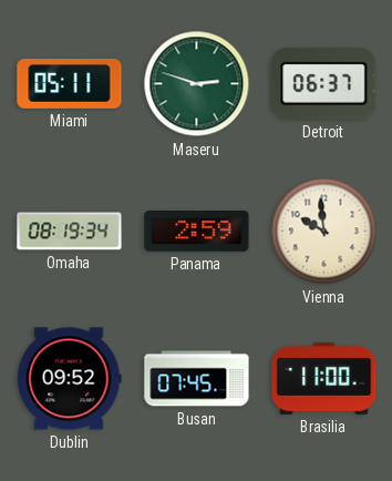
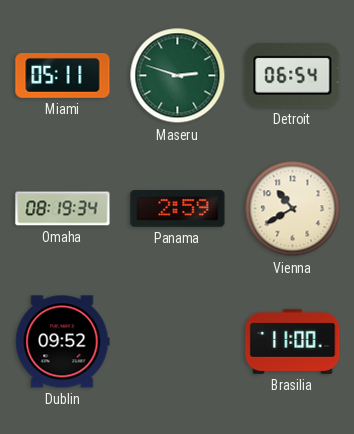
Detroit: 06:37 -> 06:54
Vienna: 9:59 -> 10:40
Busan: 07:45 -> none
